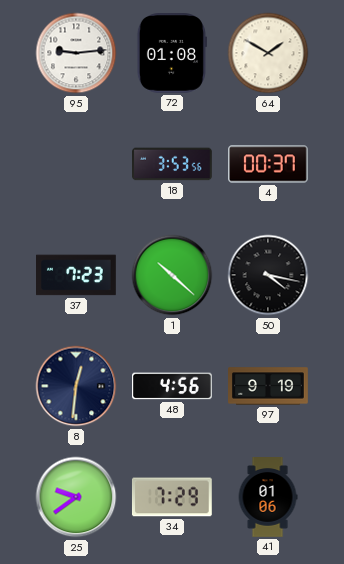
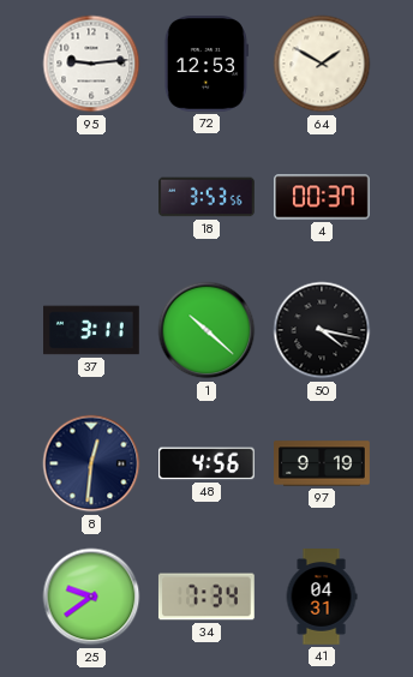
72: 01:08 -> 12:53
37: 7:23 -> 3:11
34: 7:29 -> 7:34
41: 01:06 -> 04:31
